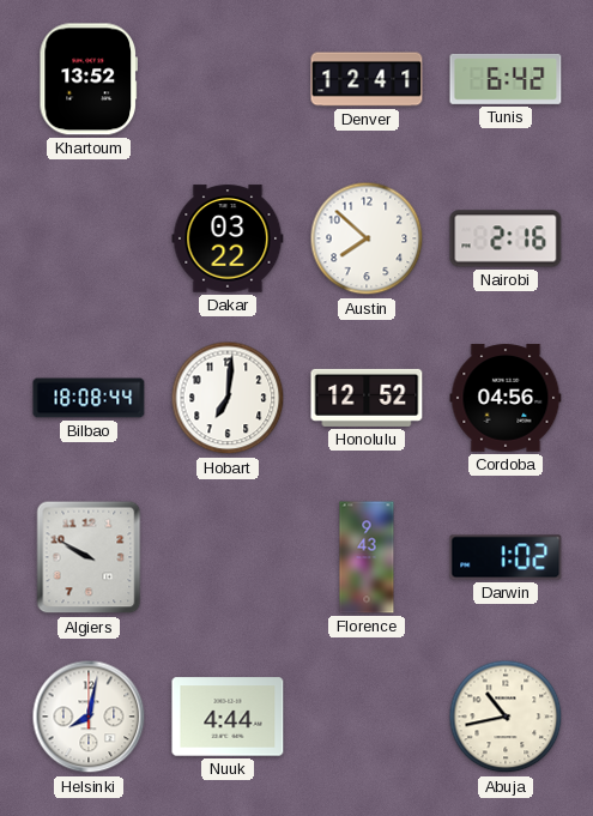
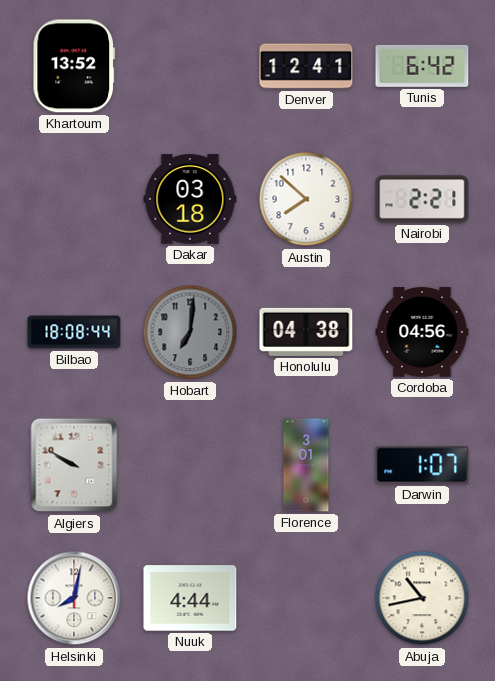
Dakar: 03:22 -> 03:18
Nairobi: 2:16 -> 2:21
Hobart dial: white -> grey
Honolulu: 12:52 -> 04:38
Florence: 9:43 -> 3:01
Darwin: 1:02 -> 1:07
